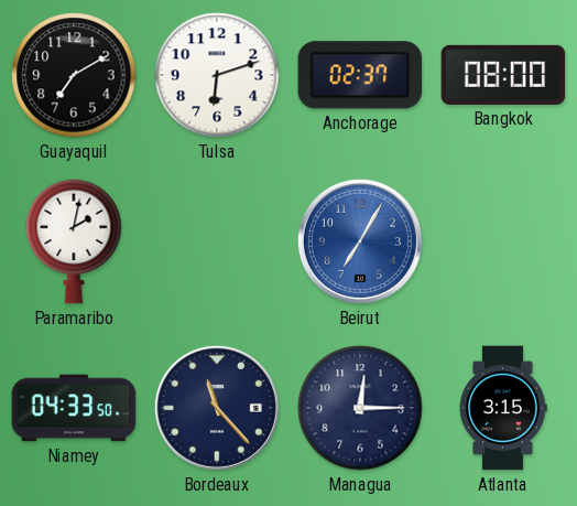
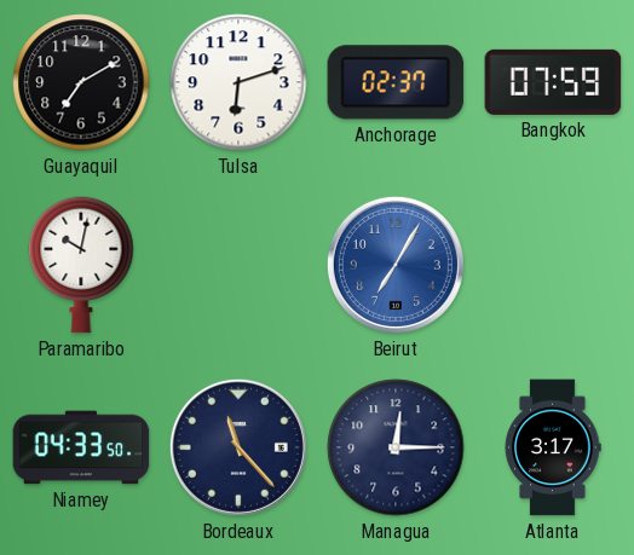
Bangkok: 08:00 -> 07:59
Paramaribo: 2:02 -> 10:02
Atlanta: 3:15 -> 3:17
